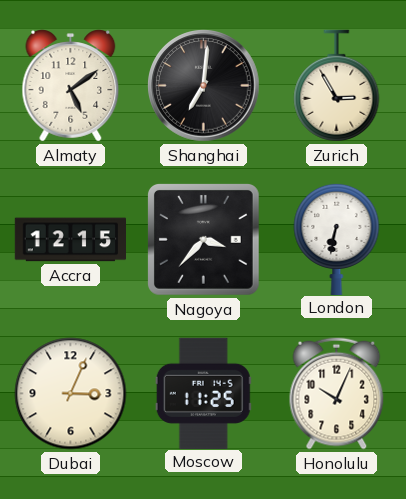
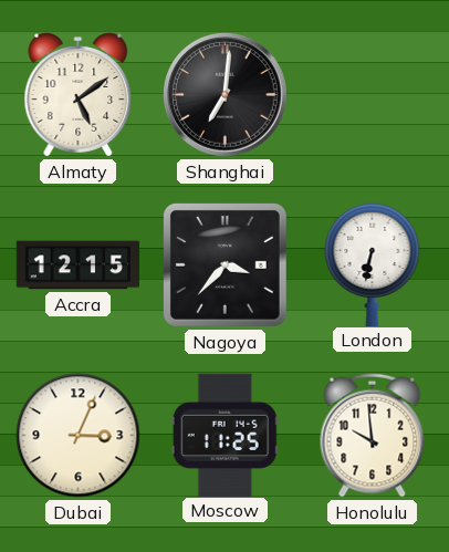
Zurich: 2:55 -> none
Honolulu: 10:04 -> 9:59
